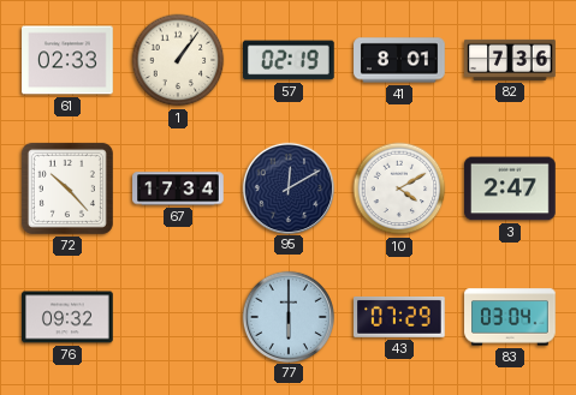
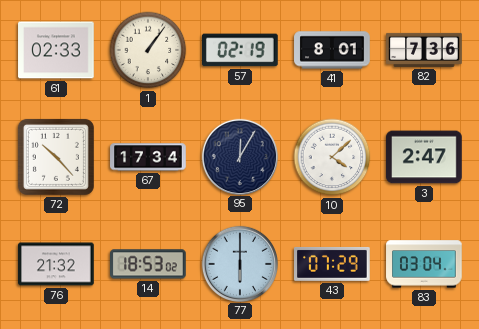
95: 12:10 -> 12:05
10: 4:10 -> 4:08
76: 09:32 -> 21:32
14: none -> 18:53
